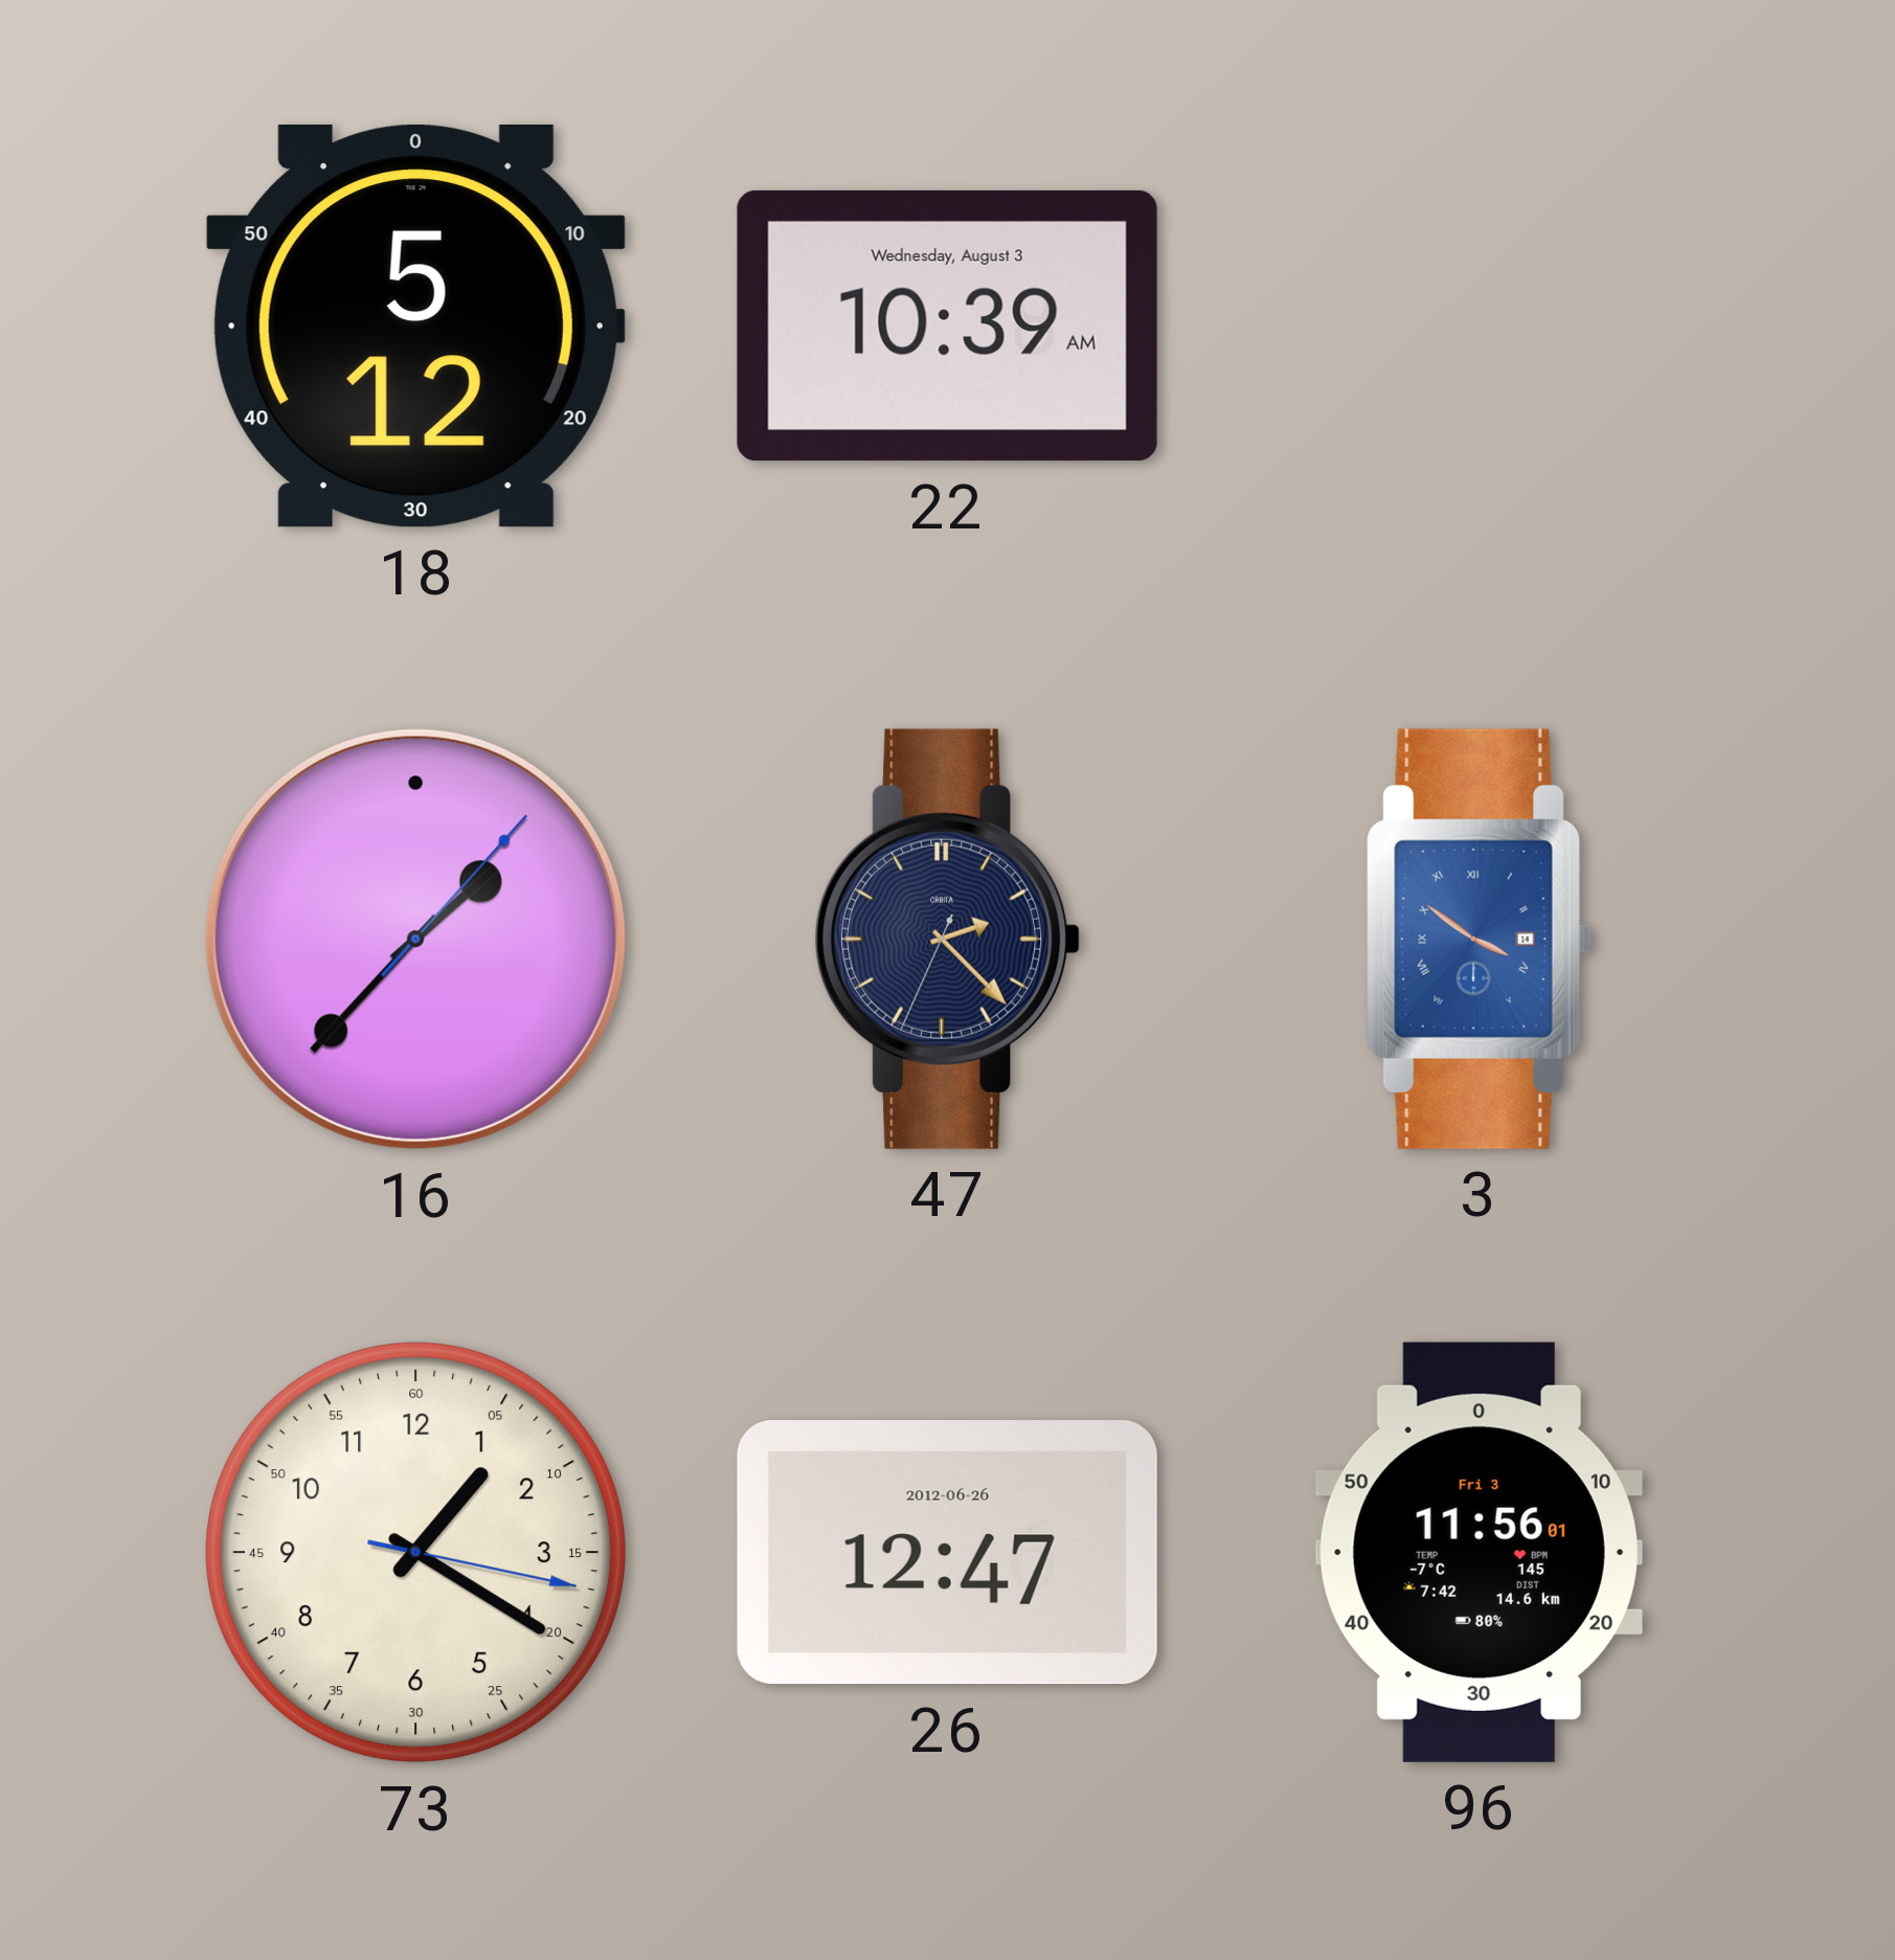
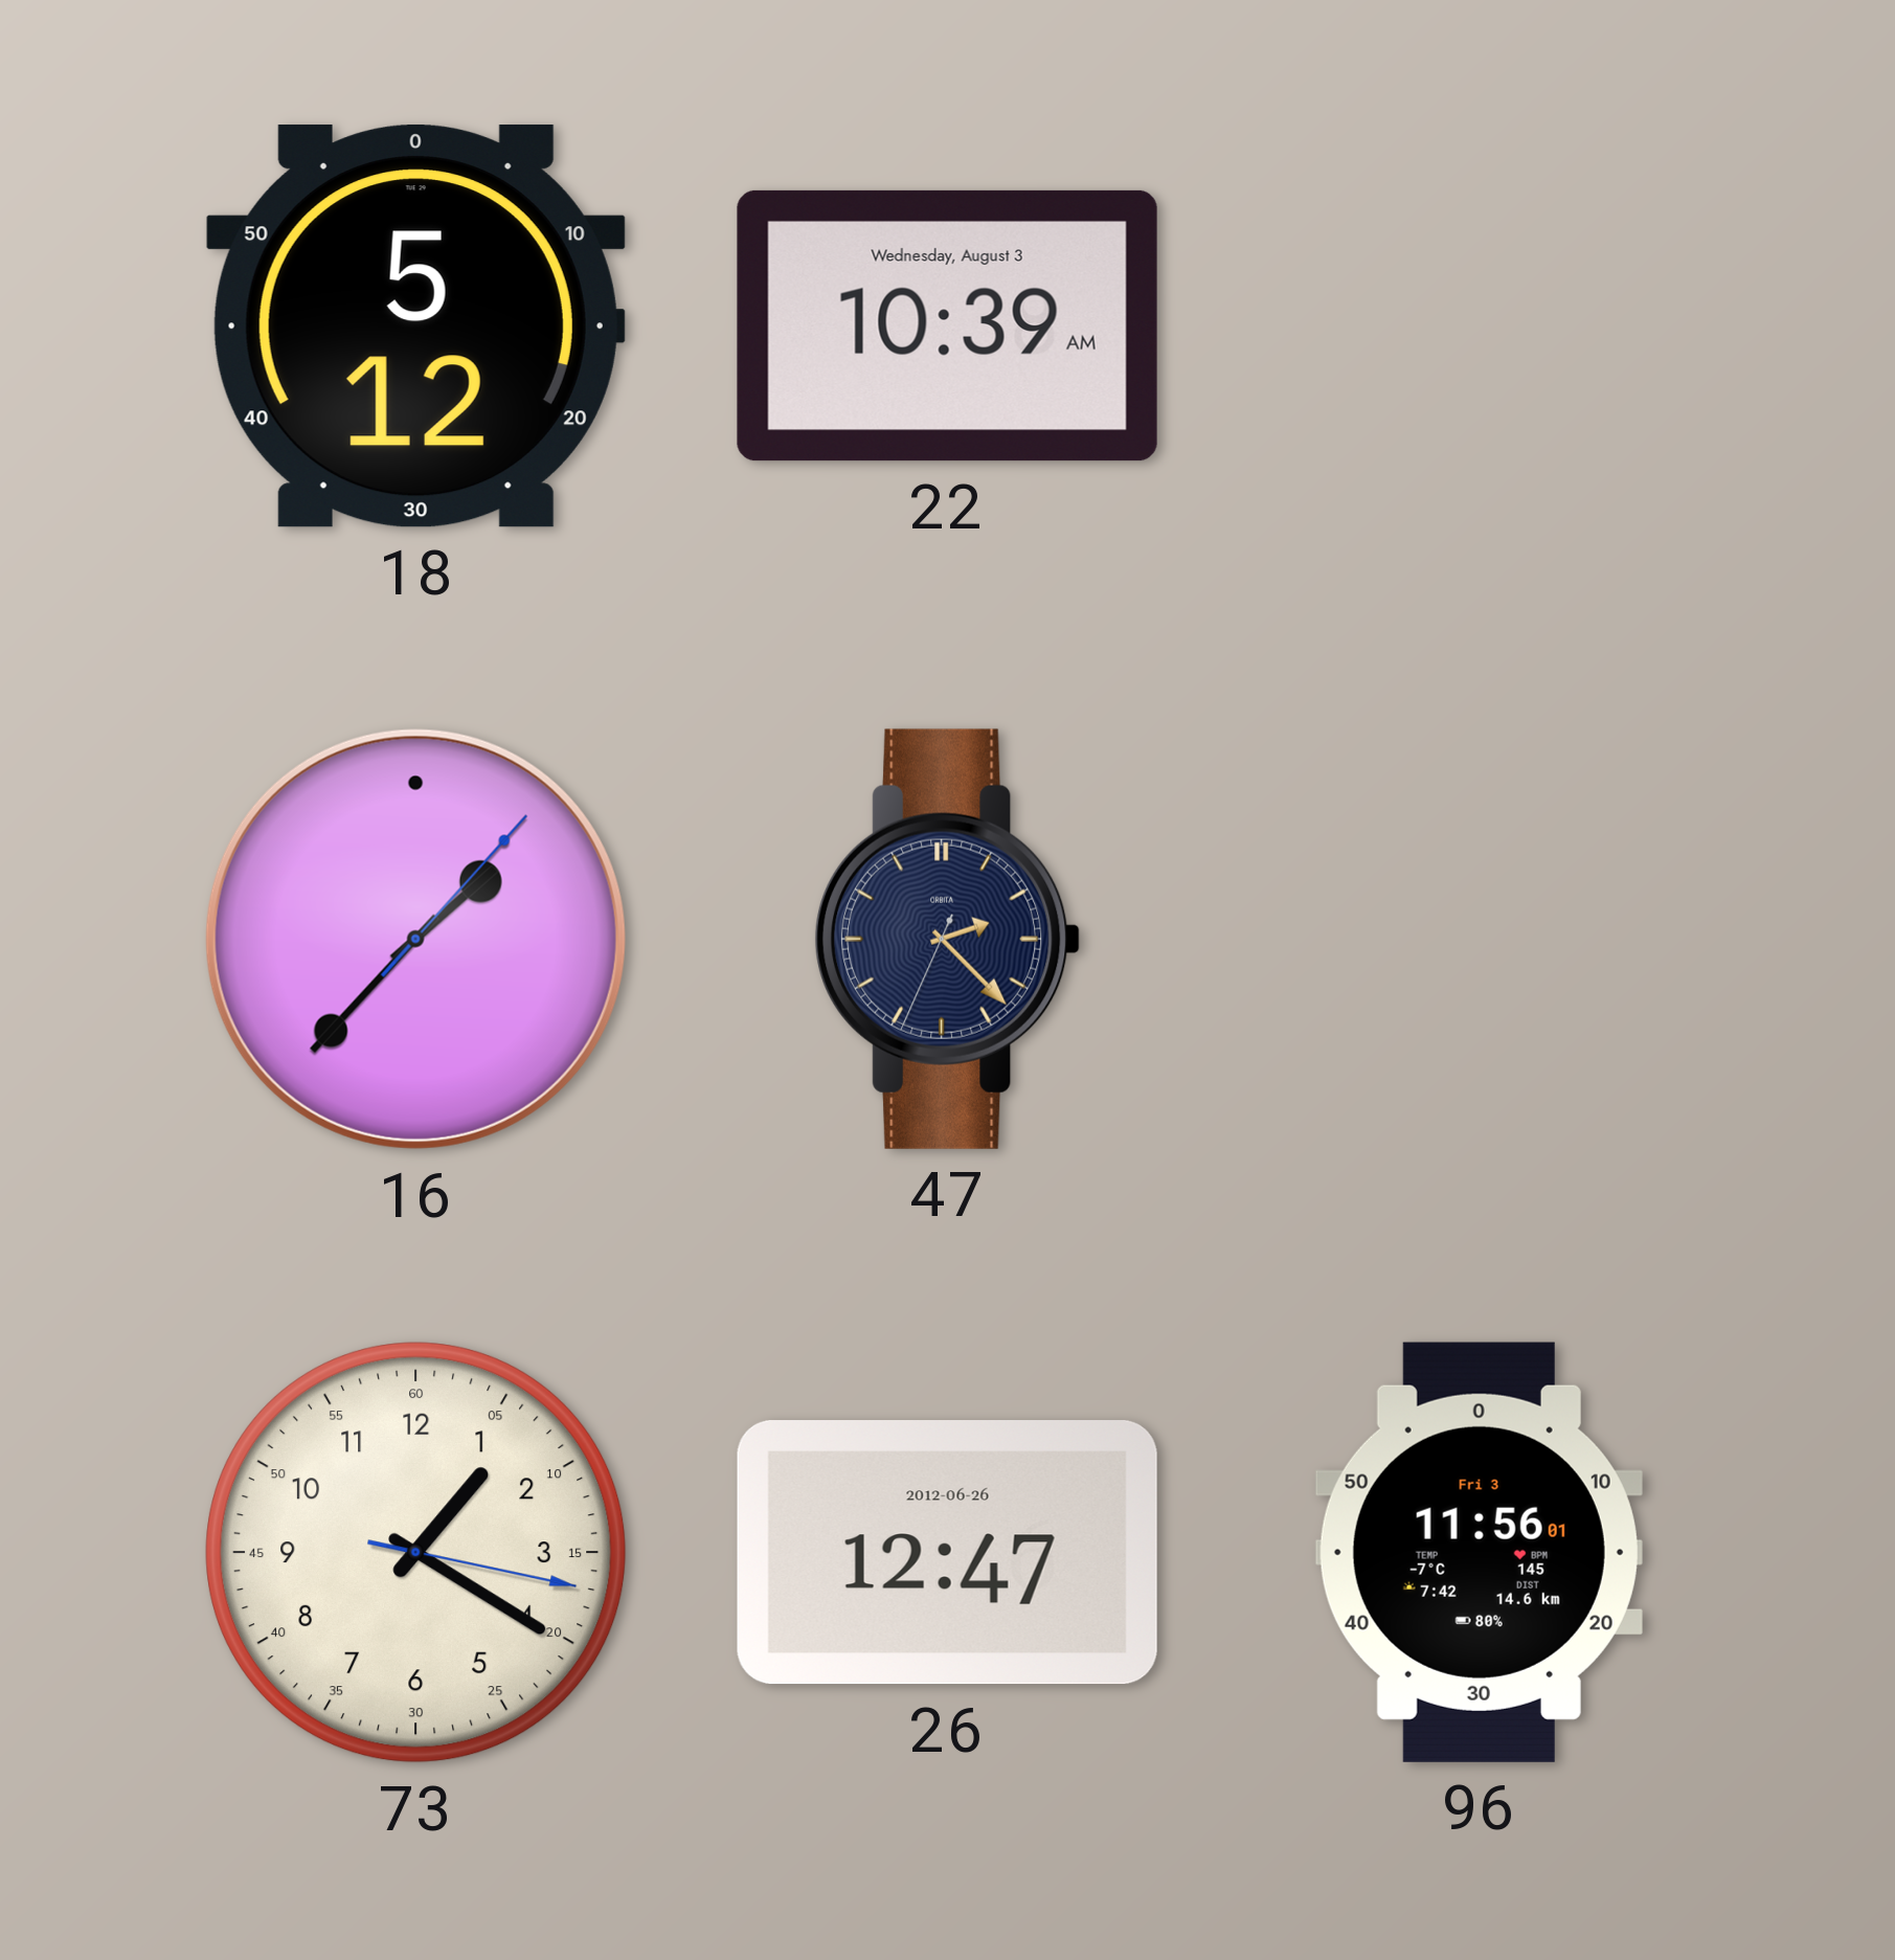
3: 3:51 -> none
